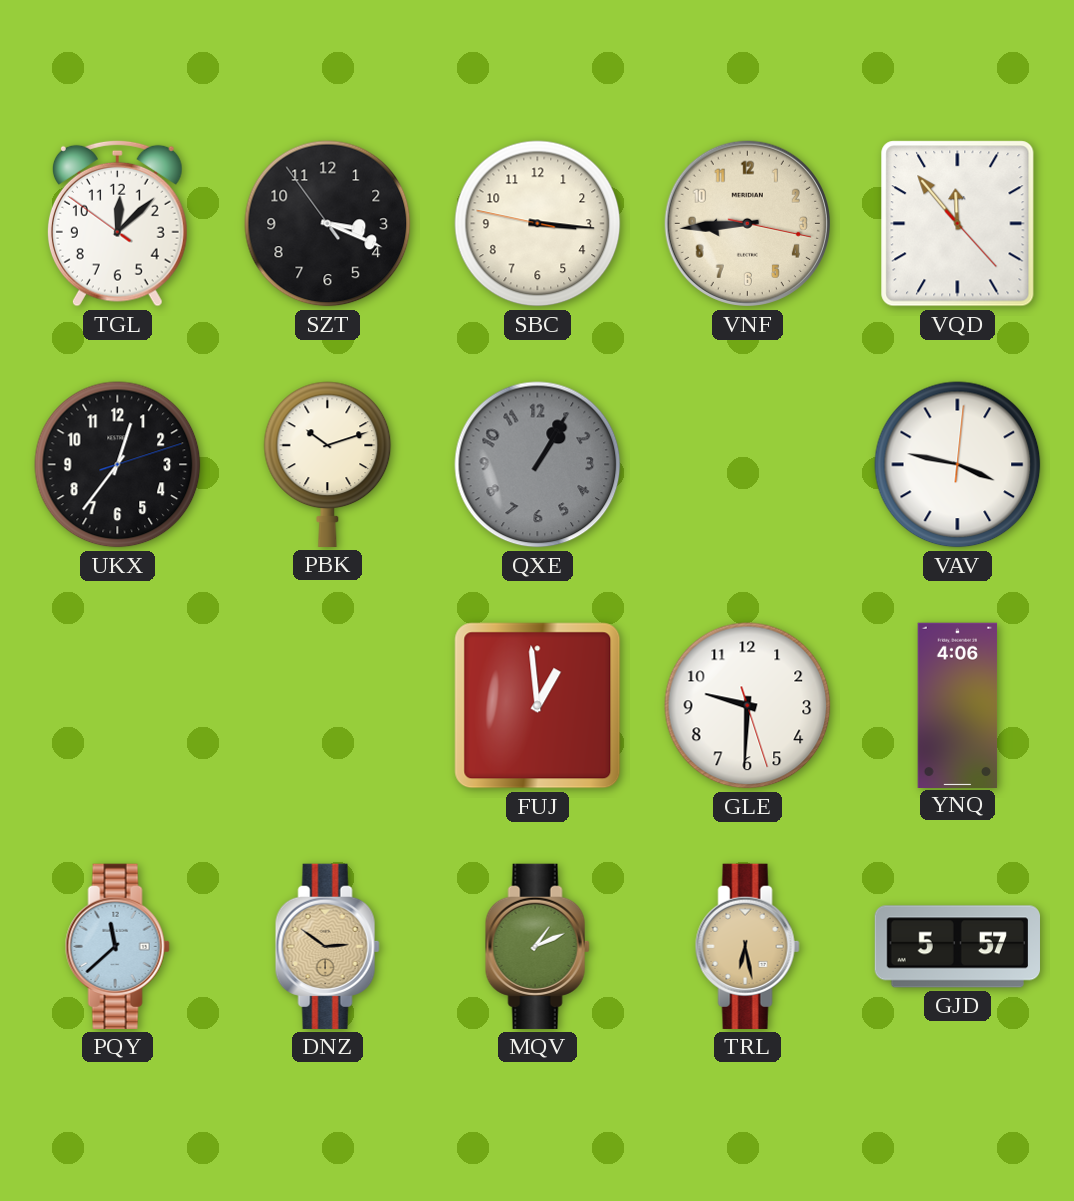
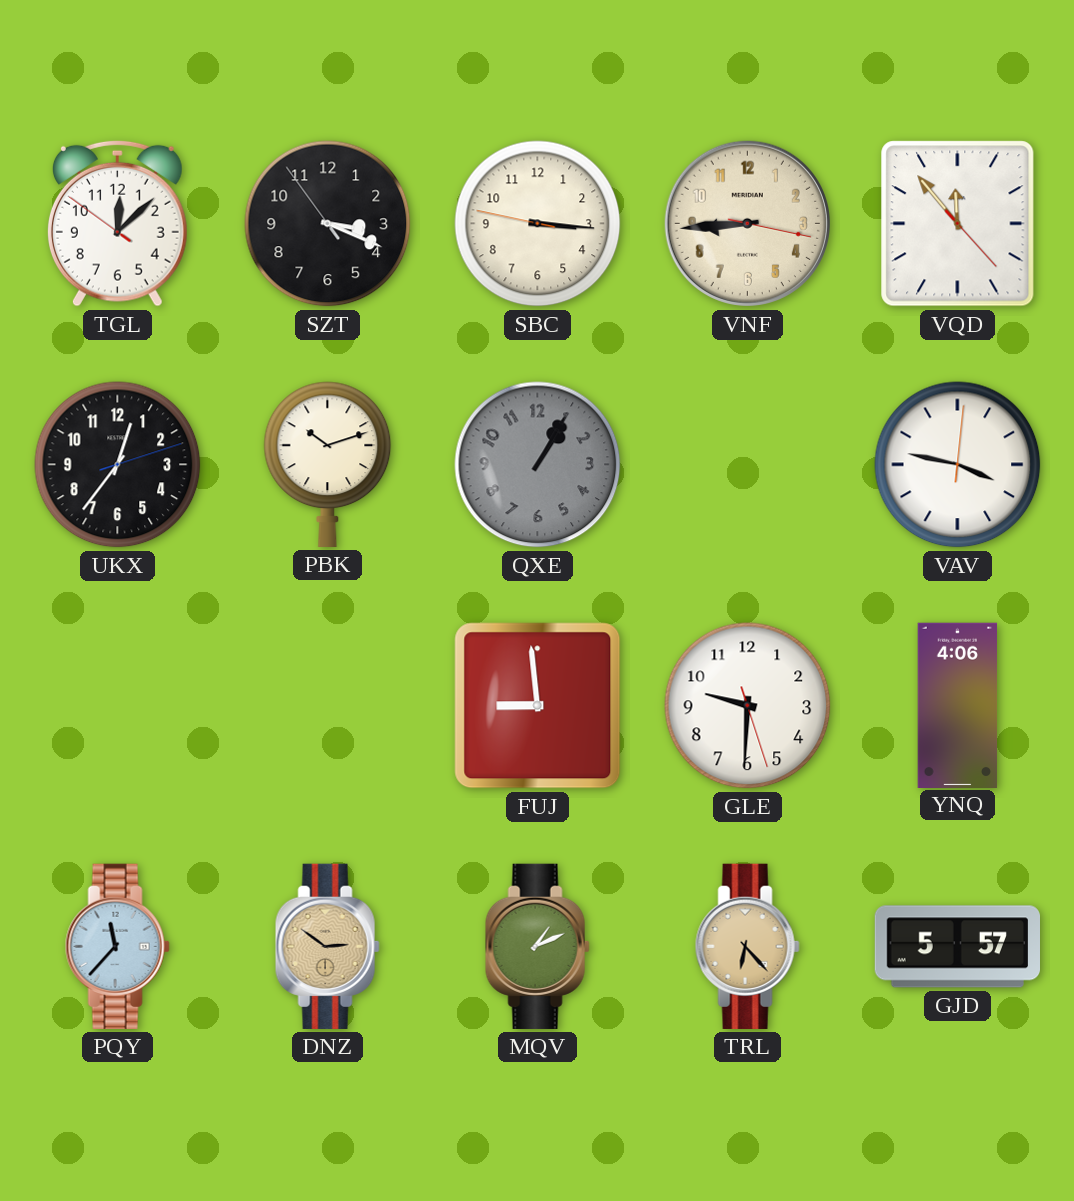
FUJ: 12:59 -> 8:59
PQY: 11:38 -> 11:37
TRL: 6:28 -> 6:23
